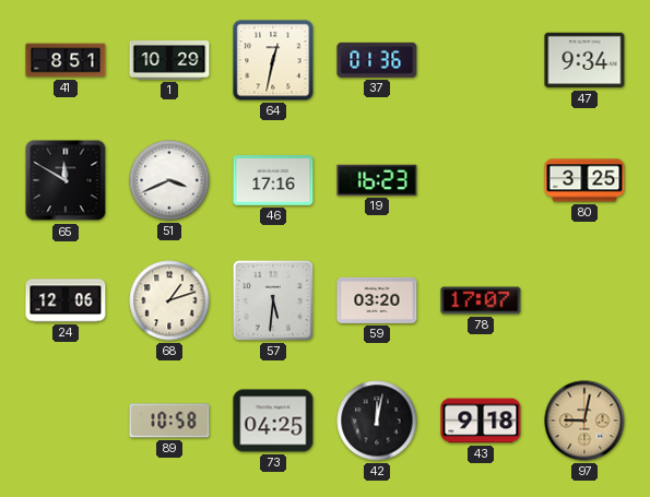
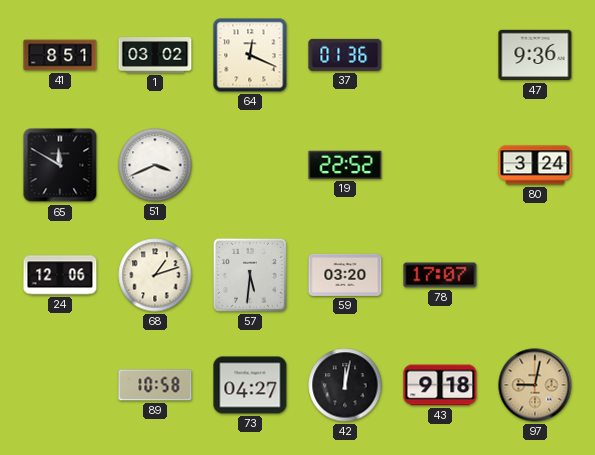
1: 10:29 -> 03:02
64: 12:32 -> 12:19
47: 9:34 -> 9:36
46: 17:16 -> none
19: 16:23 -> 22:52
80: 3:25 -> 3:24
73: 04:25 -> 04:27
